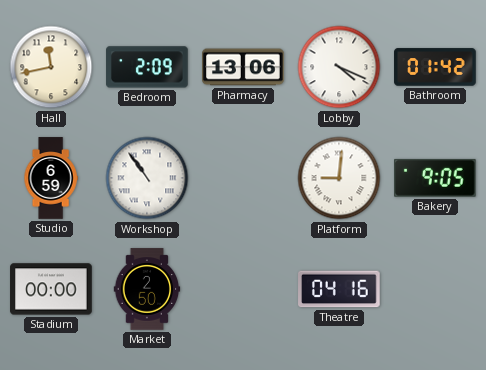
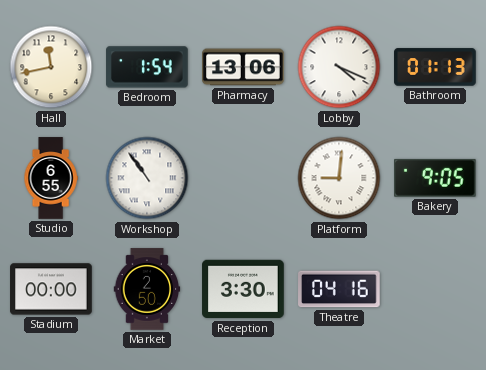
Bedroom: 2:09 -> 1:54
Bathroom: 01:42 -> 01:13
Studio: 6:59 -> 6:55
Reception: none -> 3:30
